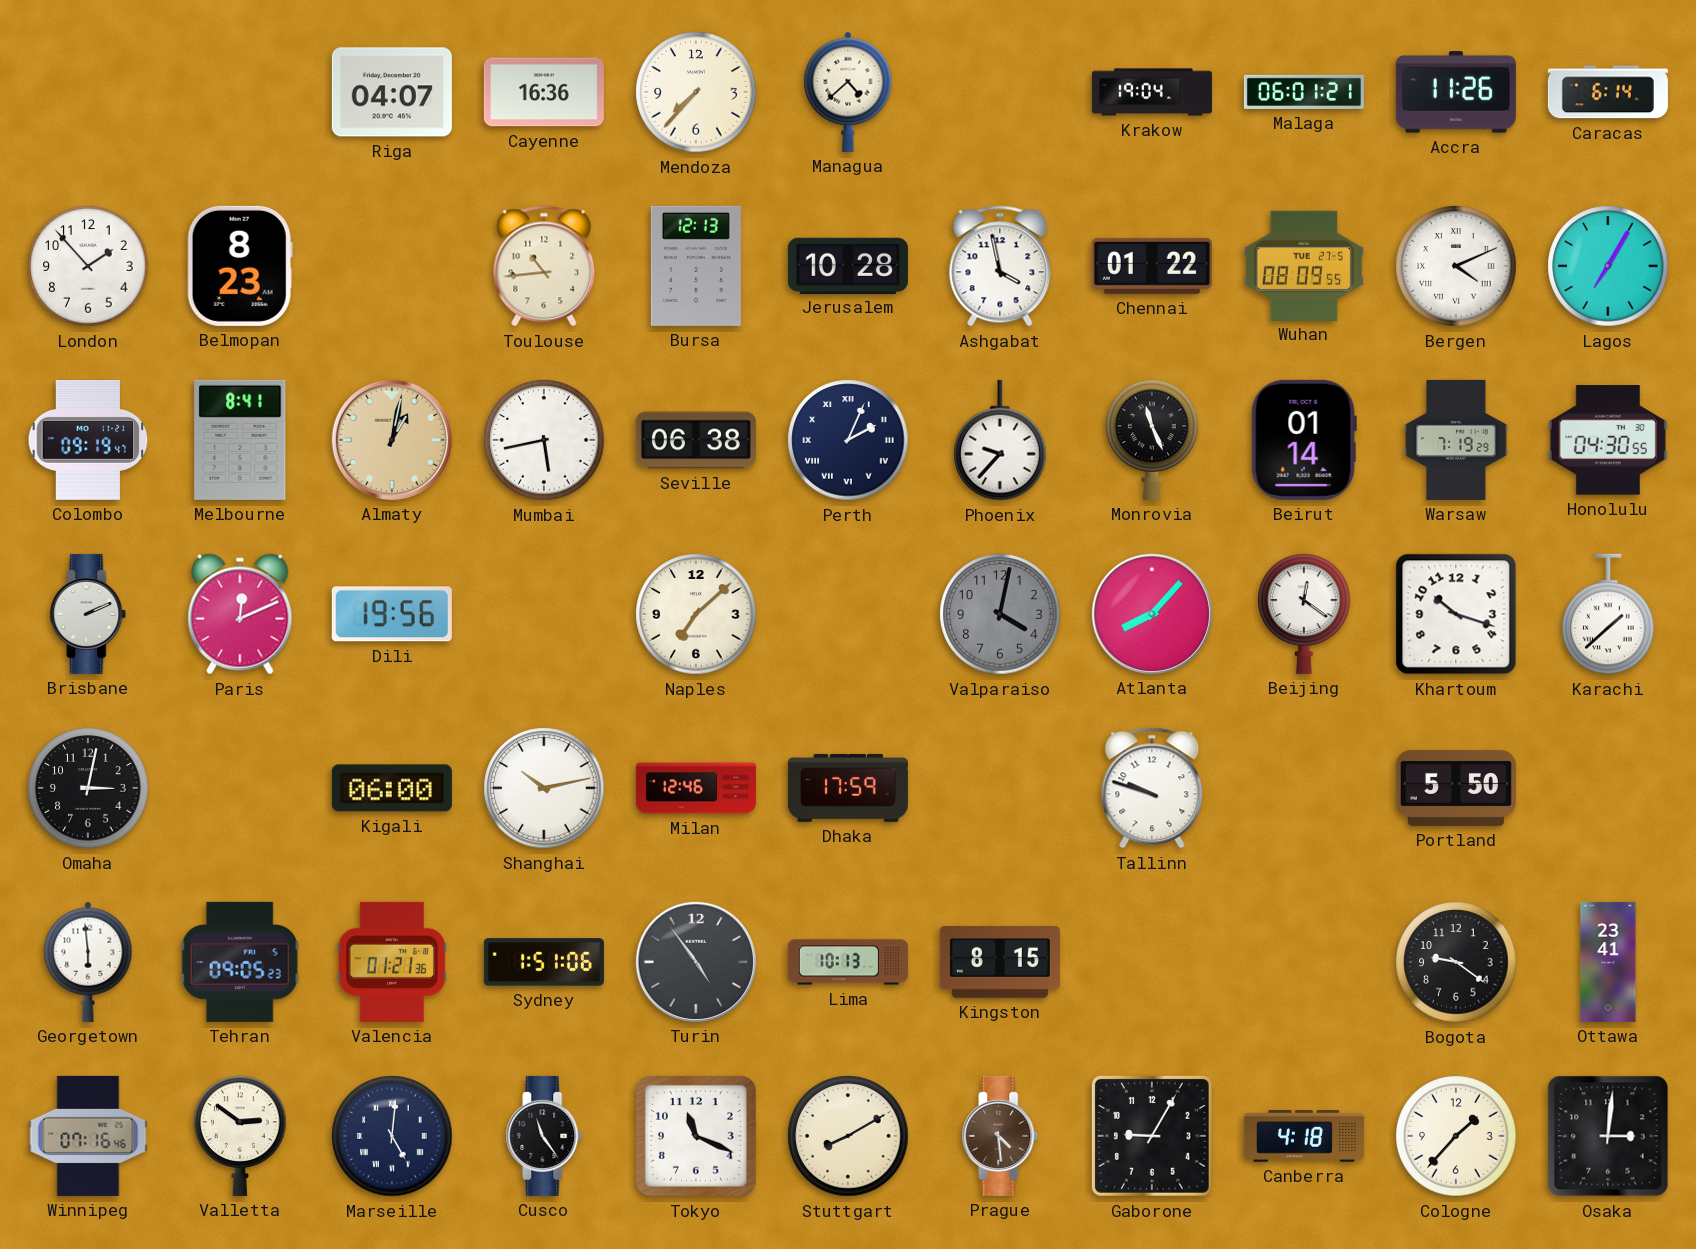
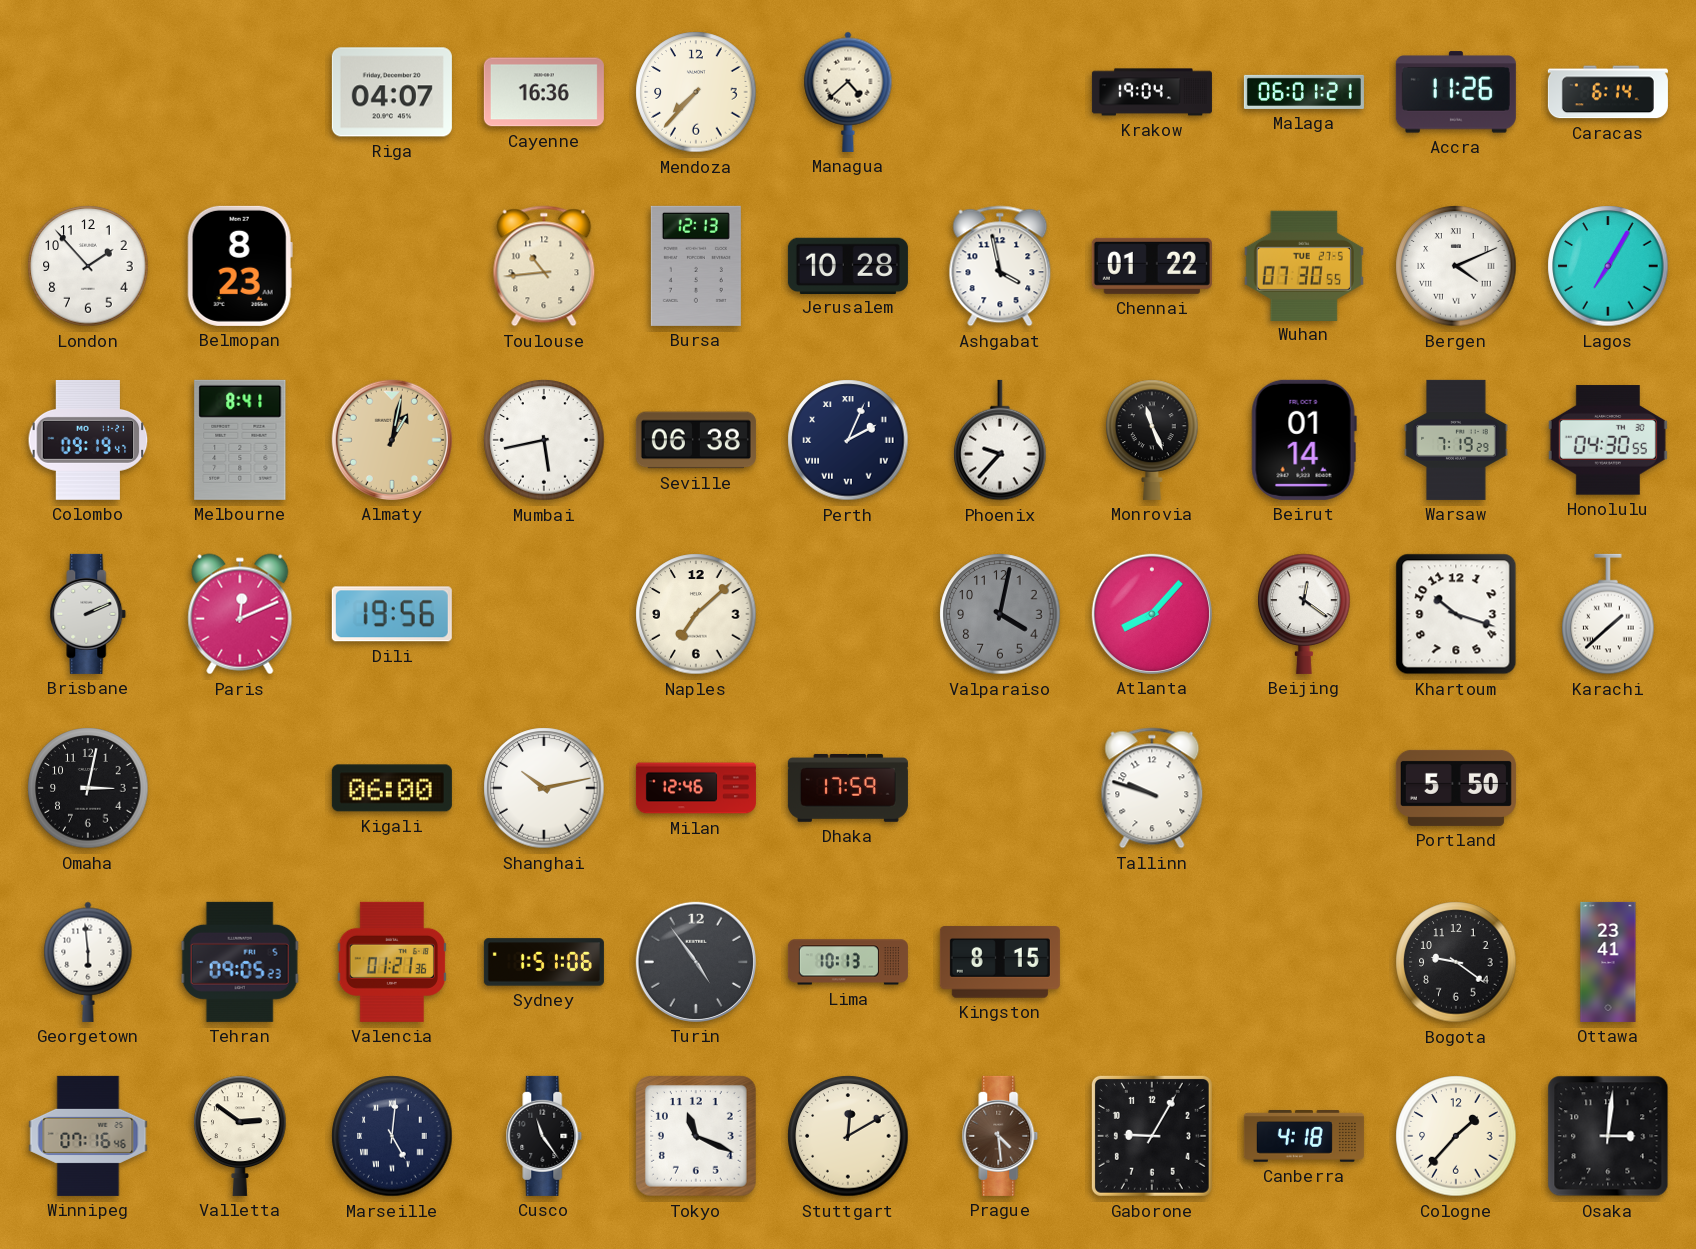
Wuhan: 08:09 -> 07:30
Stuttgart: 8:10 -> 12:10
